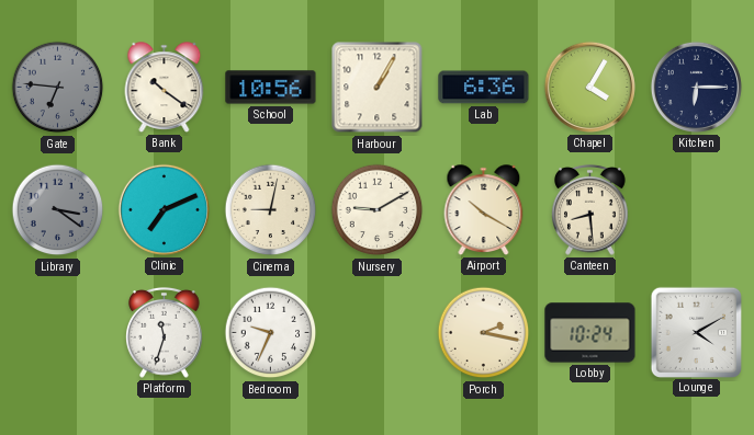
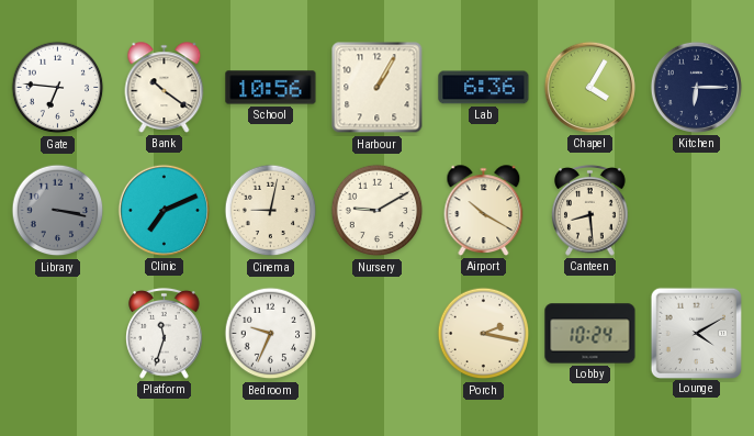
Gate dial: grey -> white
Library: 3:21 -> 3:17
